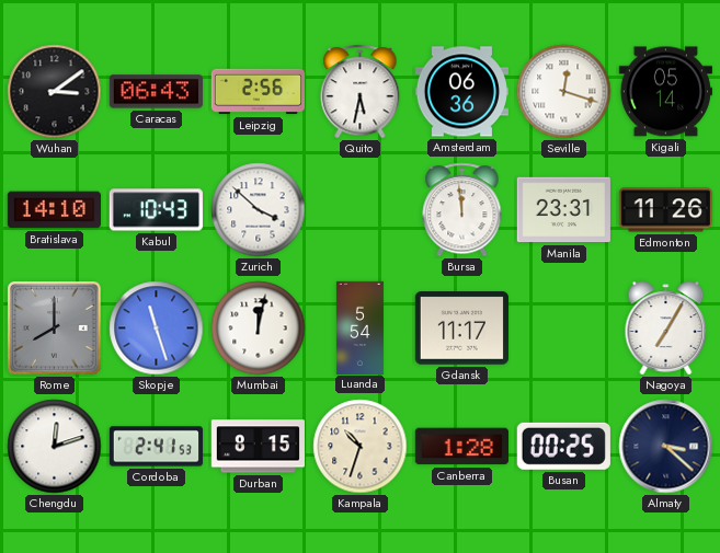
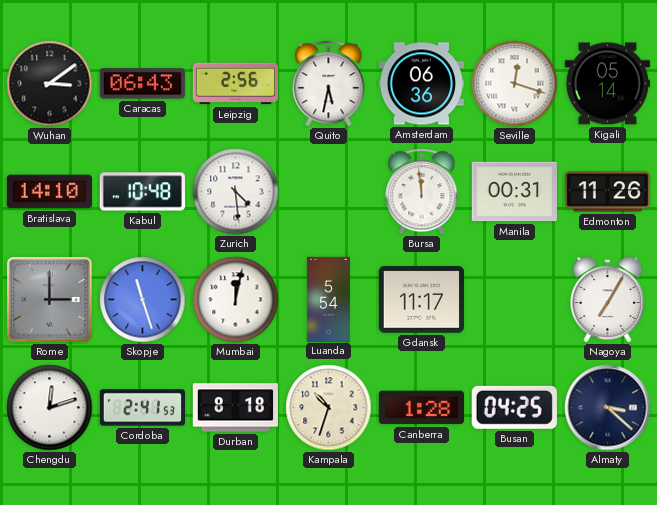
Kabul: 10:43 -> 10:48
Zurich: 3:52 -> 4:29
Manila: 23:31 -> 00:31
Rome: 8:00 -> 3:00
Durban: 8:15 -> 8:18
Busan: 00:25 -> 04:25
